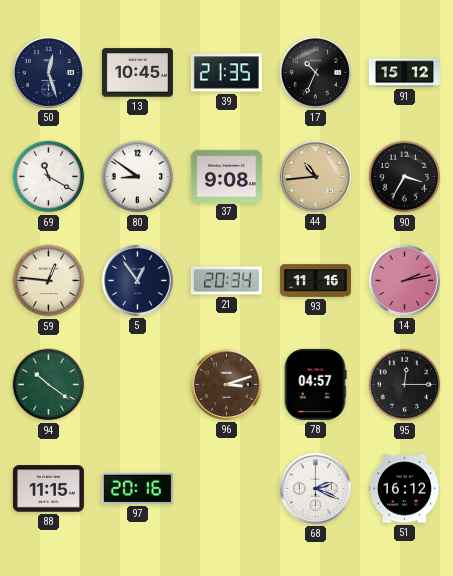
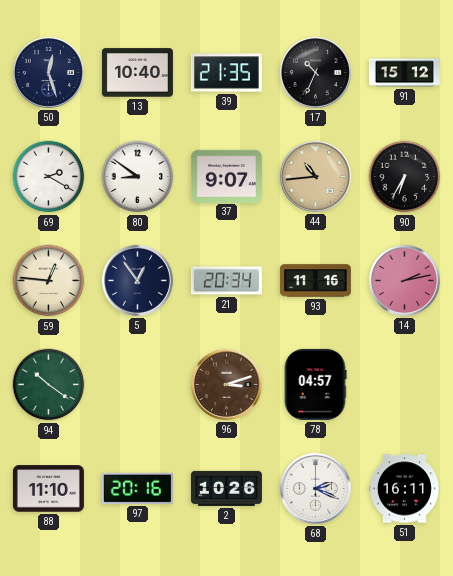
13: 10:45 -> 10:40
69: 11:20 -> 2:20
37: 9:08 -> 9:07
90: 3:35 -> 6:35
95: 12:15 -> none
88: 11:15 -> 11:10
2: none -> 10:26
51: 16:12 -> 16:11
